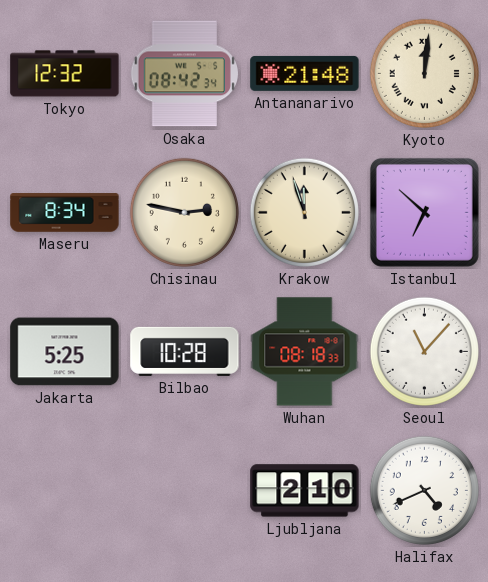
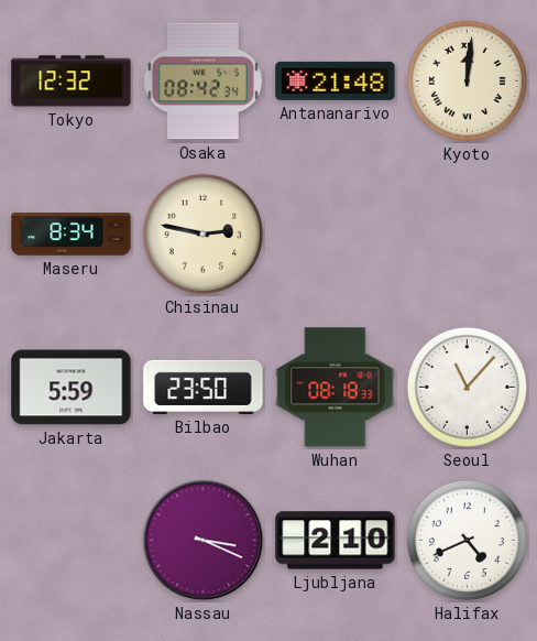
Krakow: 11:57 -> none
Istanbul: 6:52 -> none
Jakarta: 5:25 -> 5:59
Bilbao: 10:28 -> 23:50
Nassau: none -> 3:19
